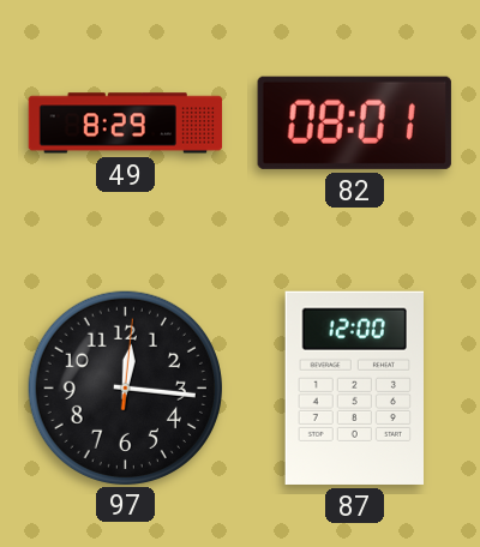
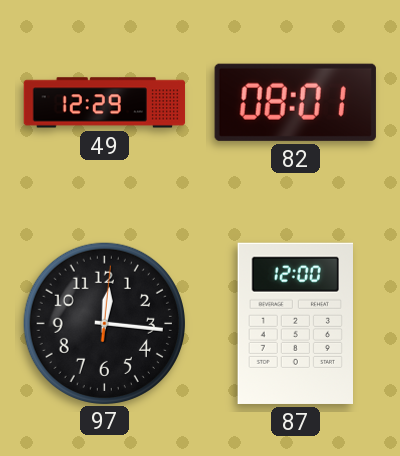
49: 8:29 -> 12:29
